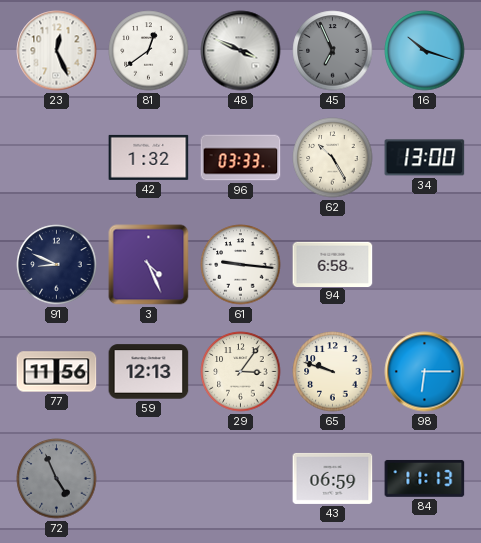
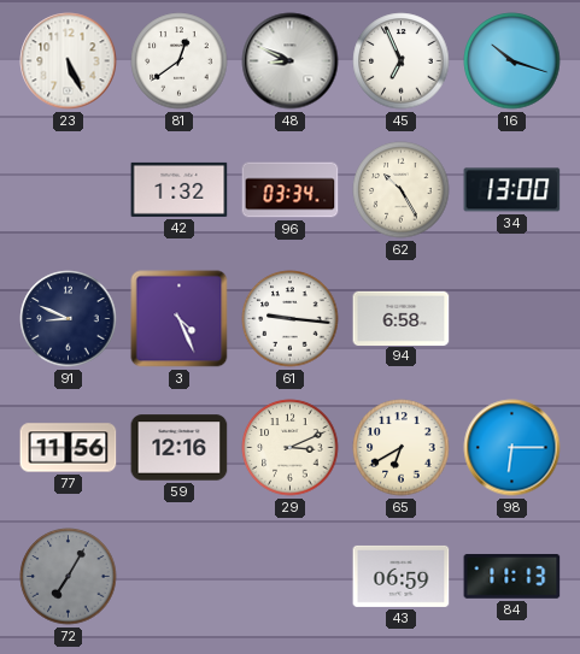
23: 12:26 -> 5:26
48: 3:49 -> 8:49
45 dial: grey -> white
96: 03:33 -> 03:34
59: 12:13 -> 12:16
29: 3:06 -> 3:11
65: 9:48 -> 6:40
72: 4:56 -> 7:05
